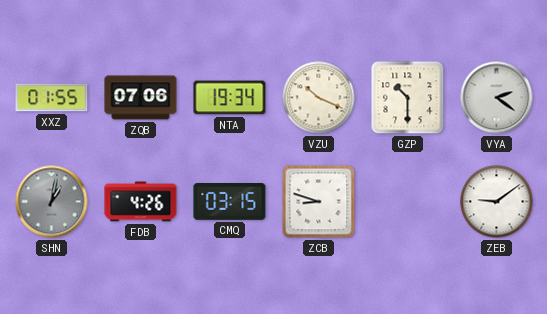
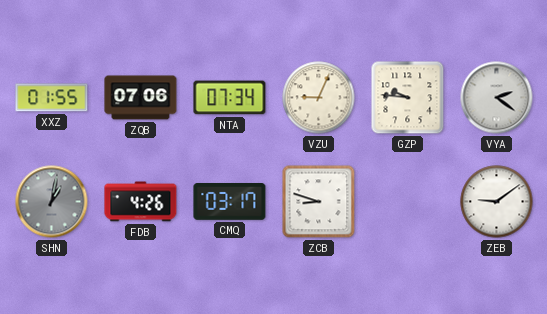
NTA: 19:34 -> 07:34
VZU: 10:19 -> 9:04
GZP: 10:30 -> 9:46
CMQ: 03:15 -> 03:17
